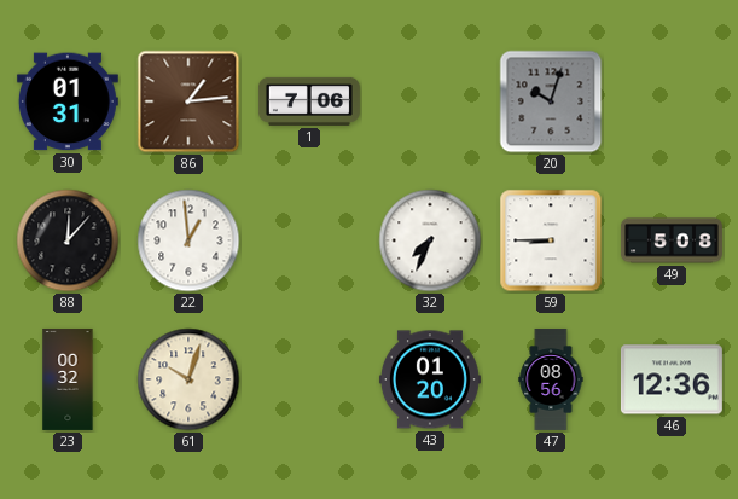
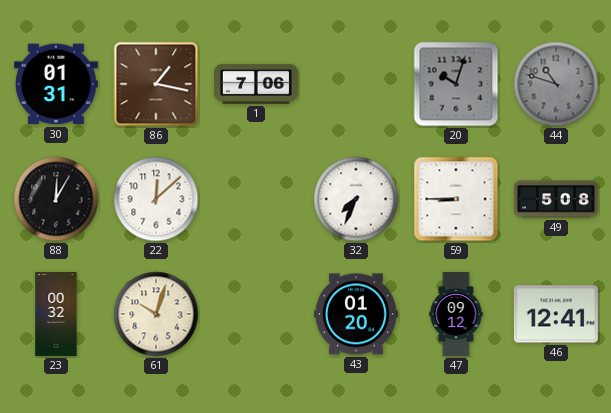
86: 1:14 -> 1:17
44: none -> 10:48
88: 12:07 -> 12:05
22: 12:59 -> 12:08
47: 08:56 -> 09:12
46: 12:36 -> 12:41
